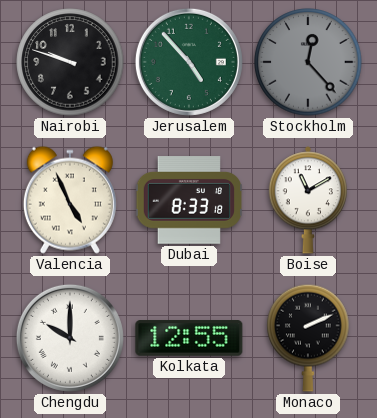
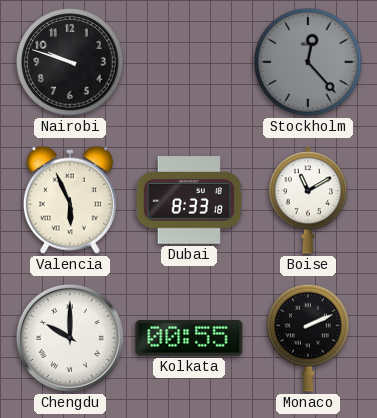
Jerusalem: 4:53 -> none
Valencia: 4:56 -> 5:56
Kolkata: 12:55 -> 00:55
